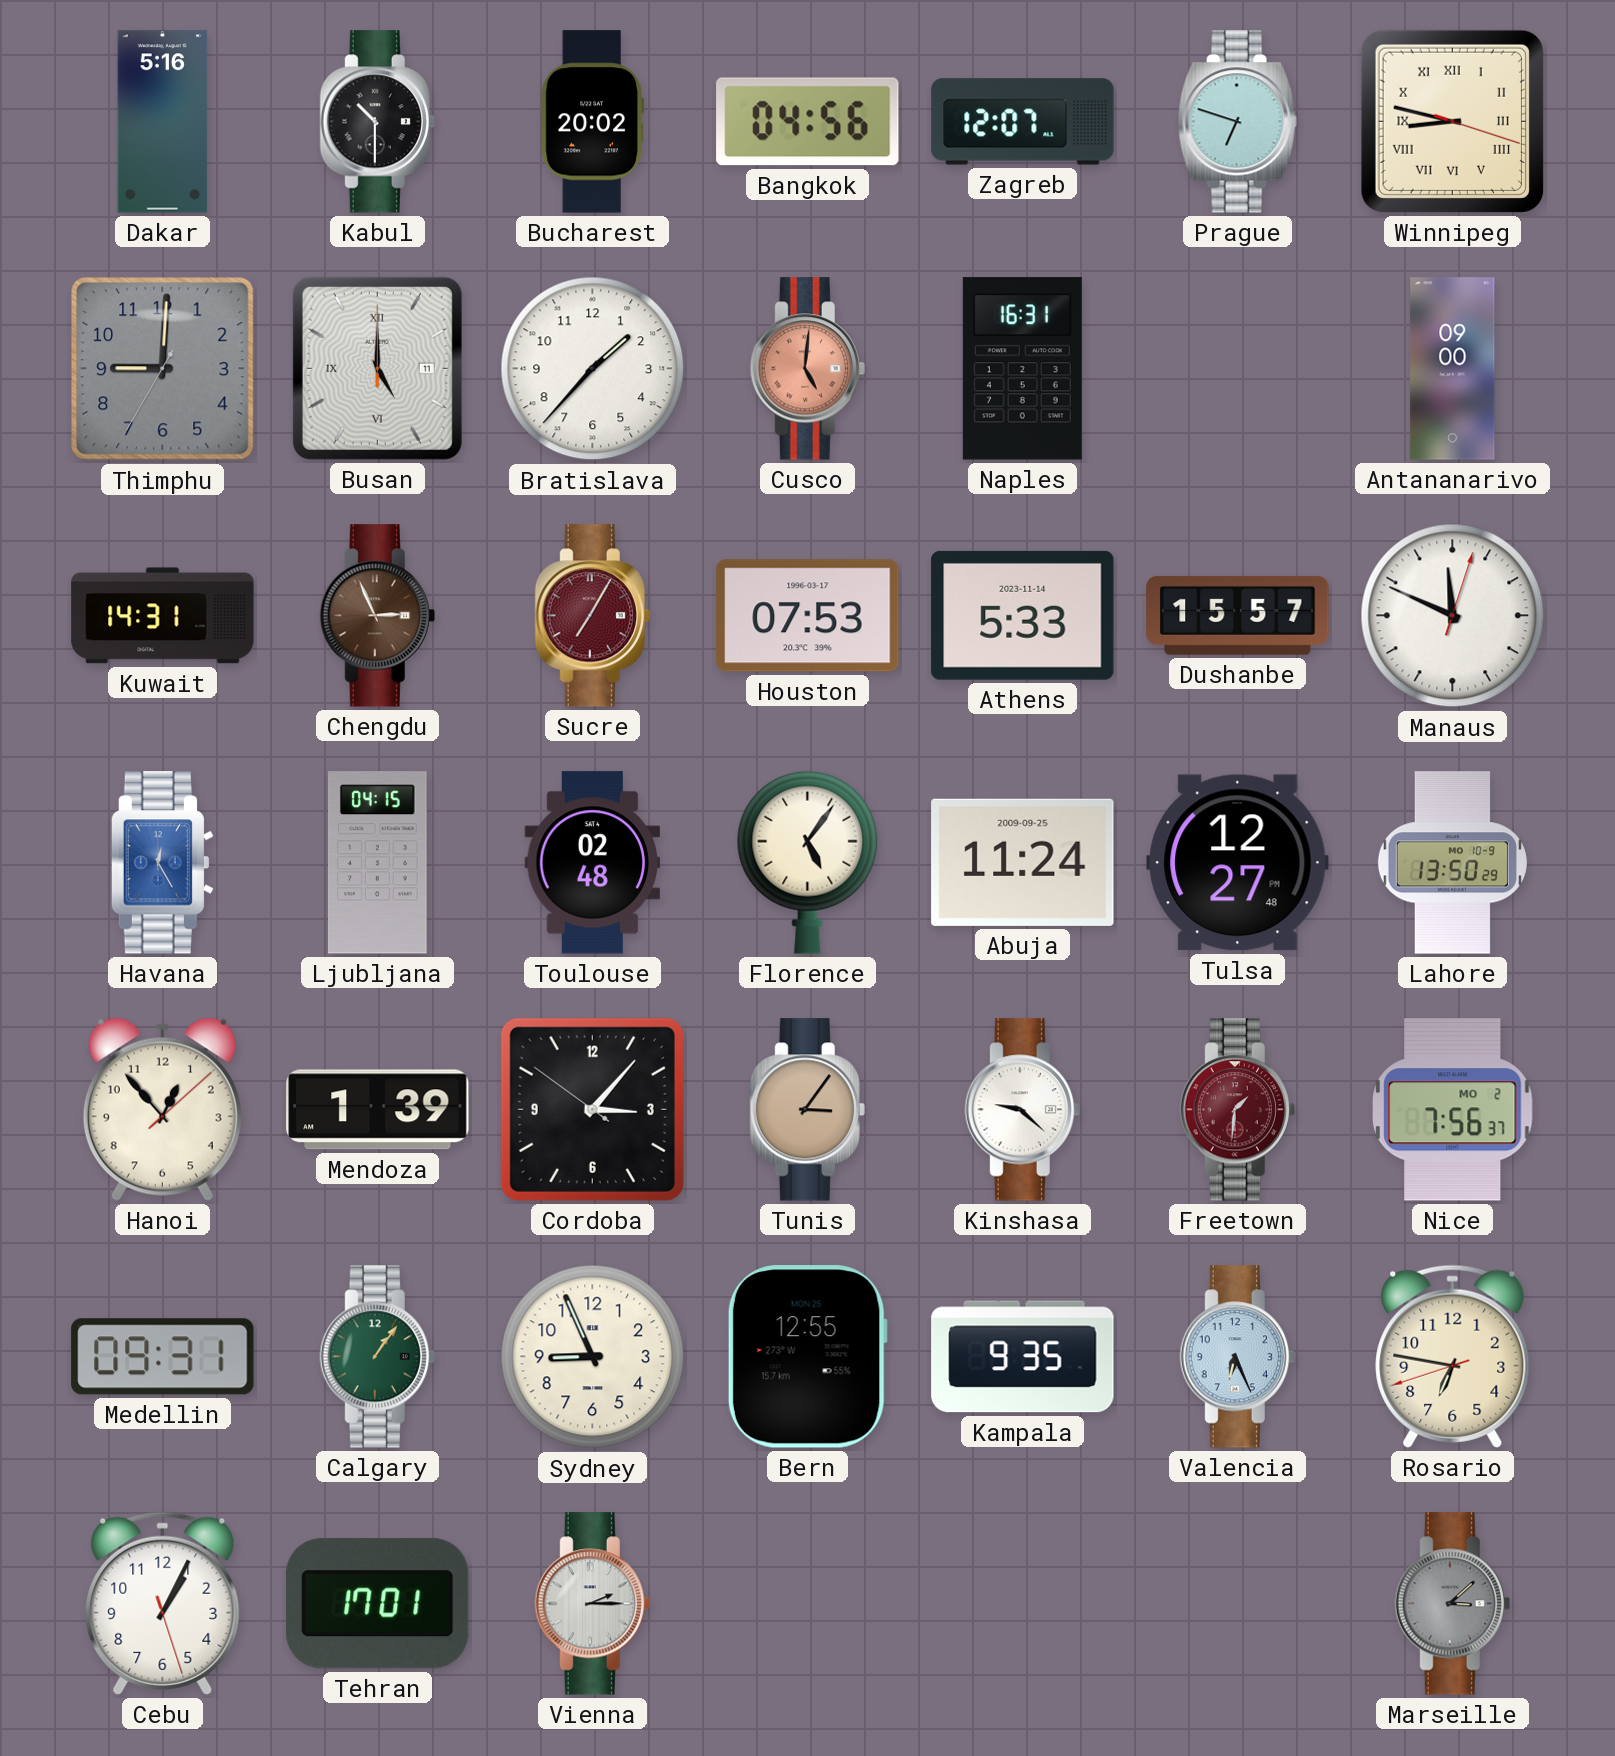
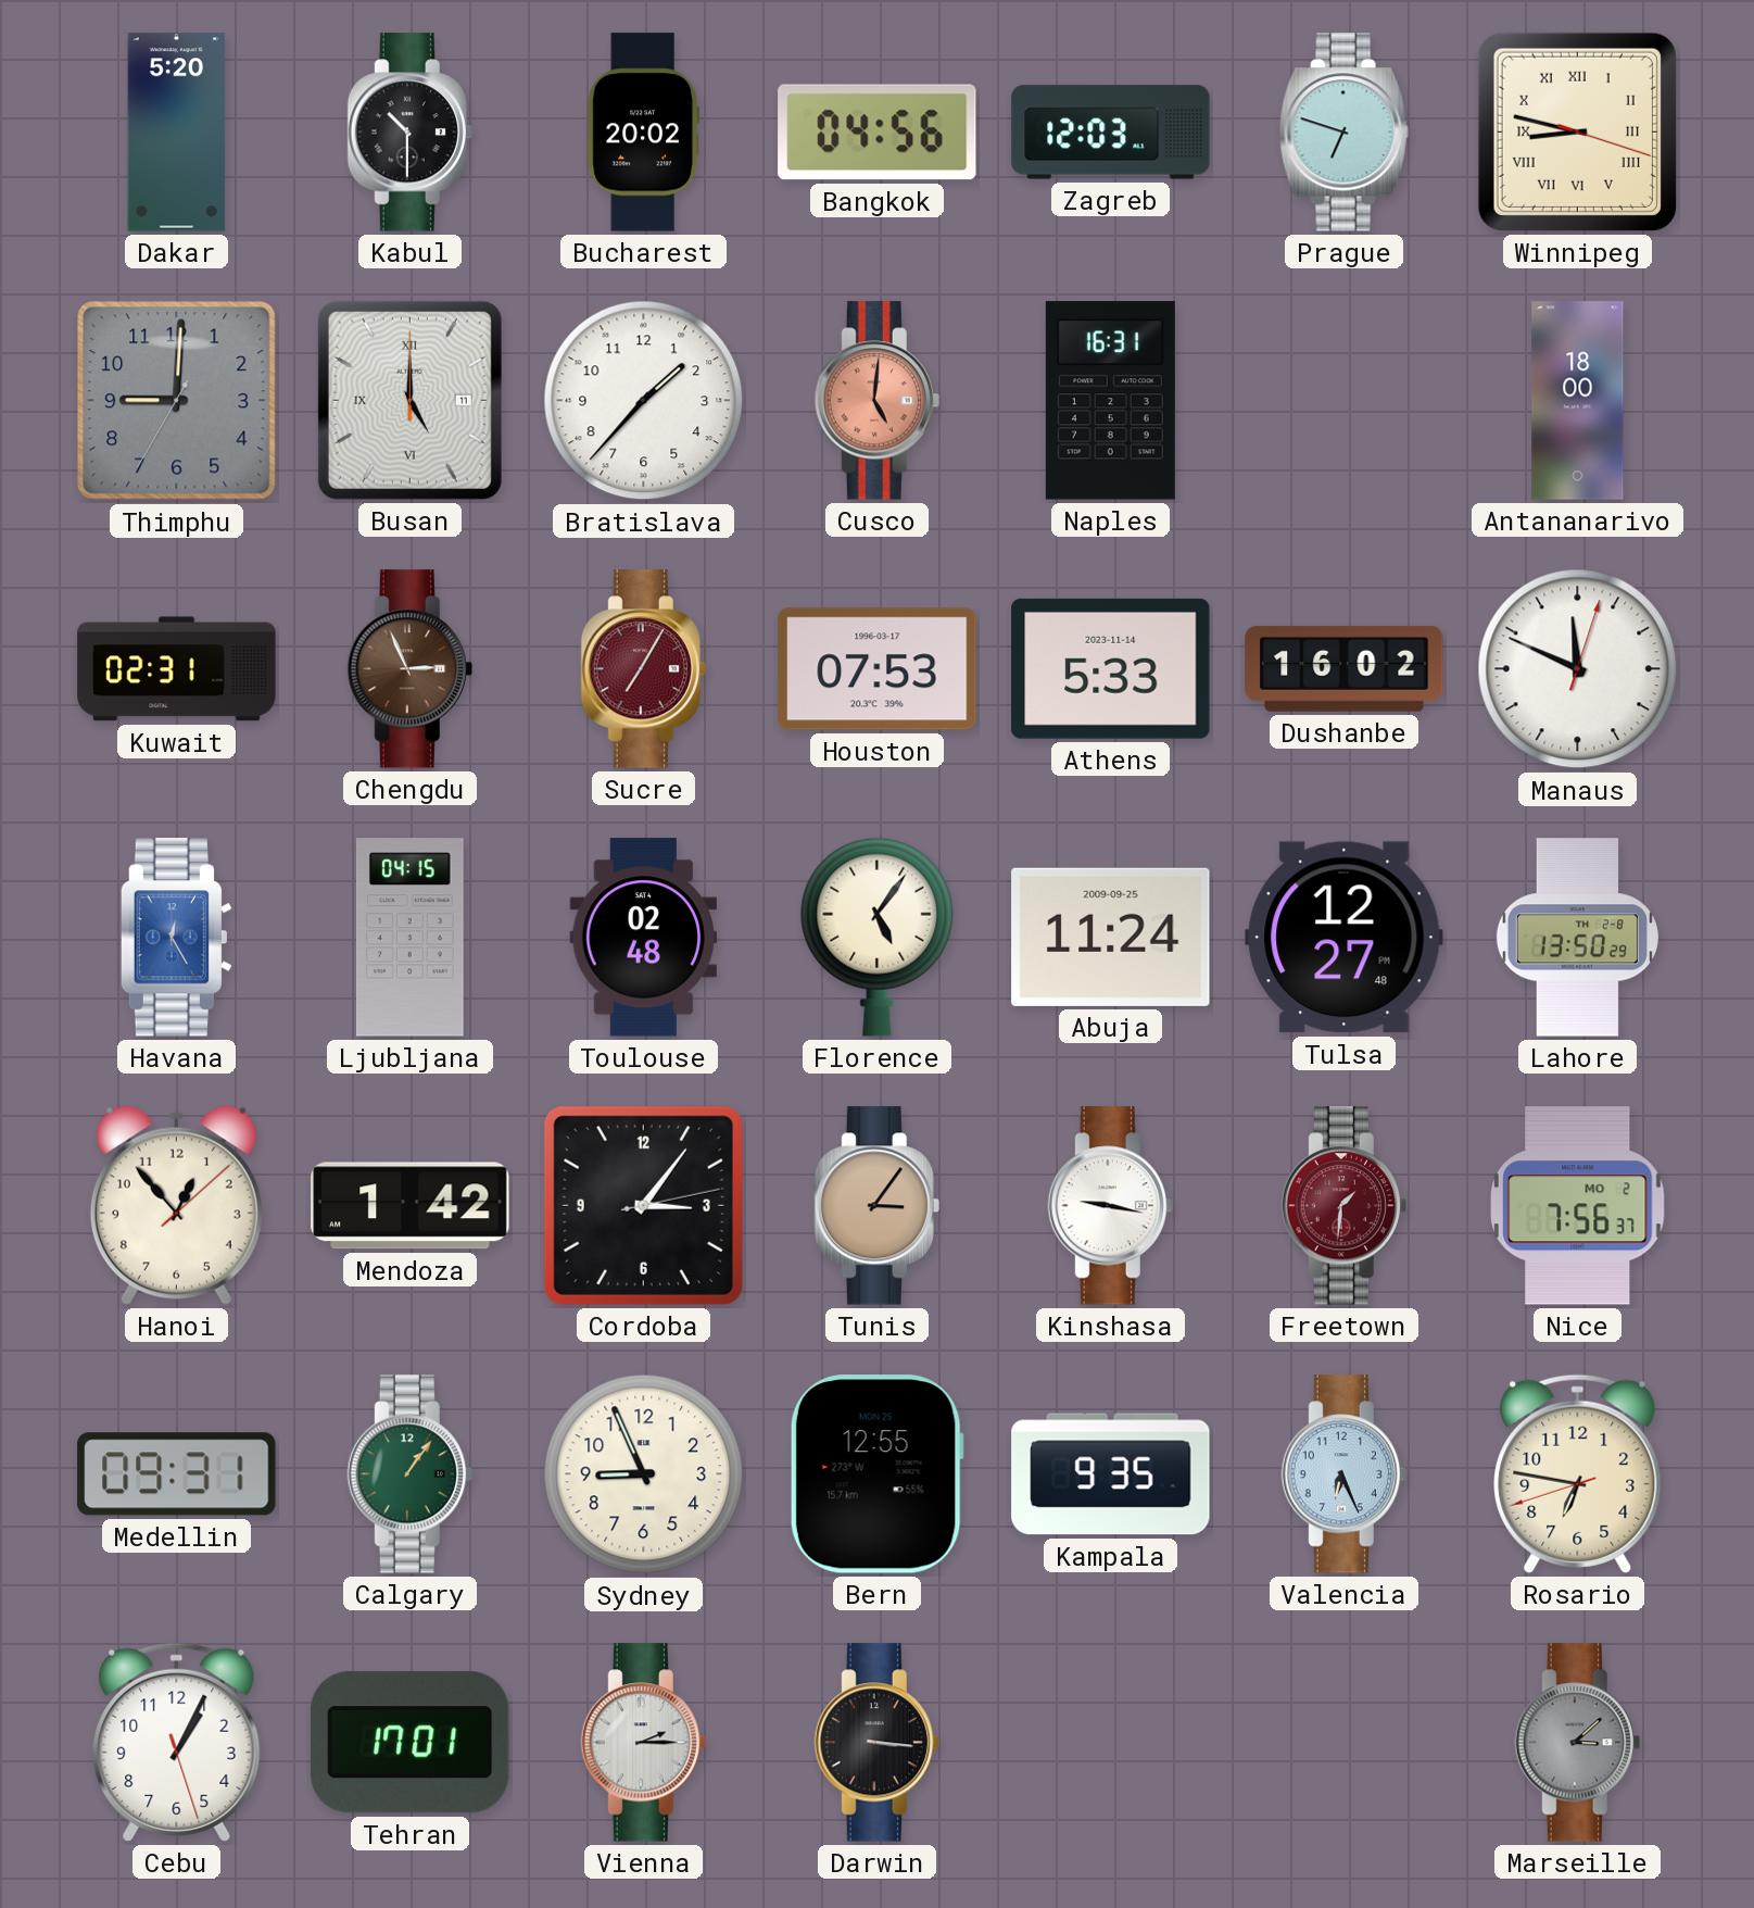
Dakar: 5:16 -> 5:20
Zagreb: 12:07 -> 12:03
Antananarivo: 09:00 -> 18:00
Kuwait: 14:31 -> 02:31
Dushanbe: 15:57 -> 16:02
Lahore date: MO 10-9 -> TH 2-8
Mendoza: 1:39 -> 1:42
Cordoba: 3:06:51 -> 3:06:13
Kinshasa: 9:22 -> 9:17
Darwin: none -> 3:16
